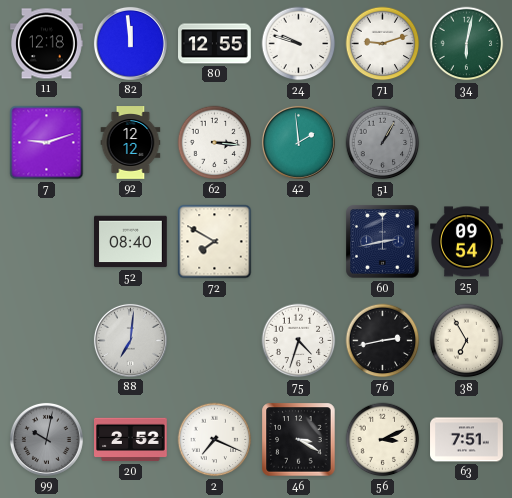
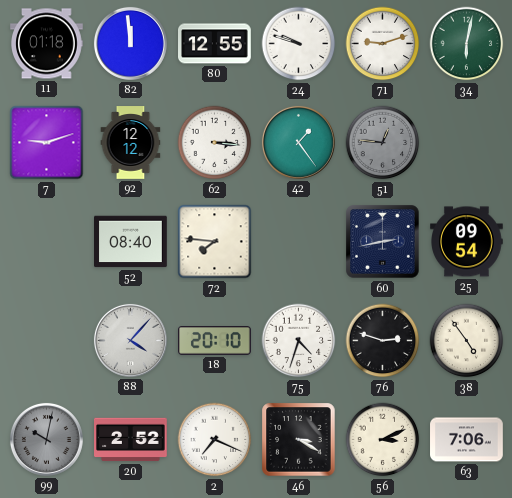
11: 12:18 -> 01:18
42: 1:59 -> 1:24
51: 1:05 -> 12:46
72: 7:50 -> 7:46
88: 7:01 -> 4:07
18: none -> 20:10
76: 2:43 -> 2:48
38: 6:55 -> 4:54
63: 7:51 -> 7:06
